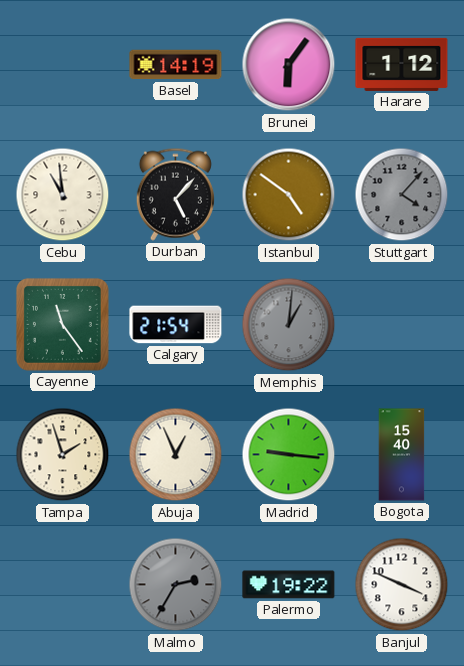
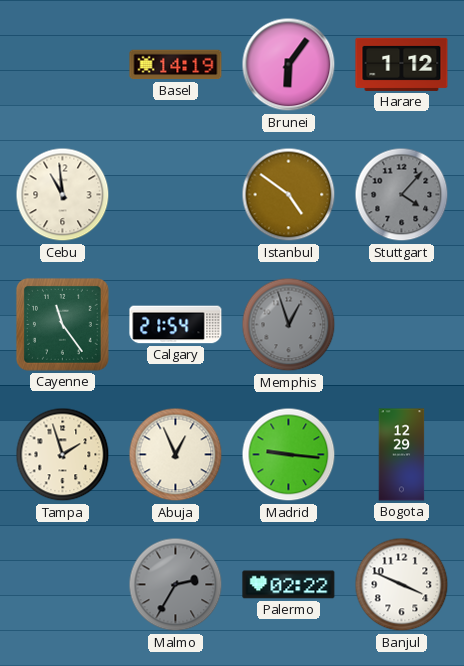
Durban: 5:07 -> none
Memphis: 1:01 -> 12:57
Bogota: 15:40 -> 12:29
Palermo: 19:22 -> 02:22
